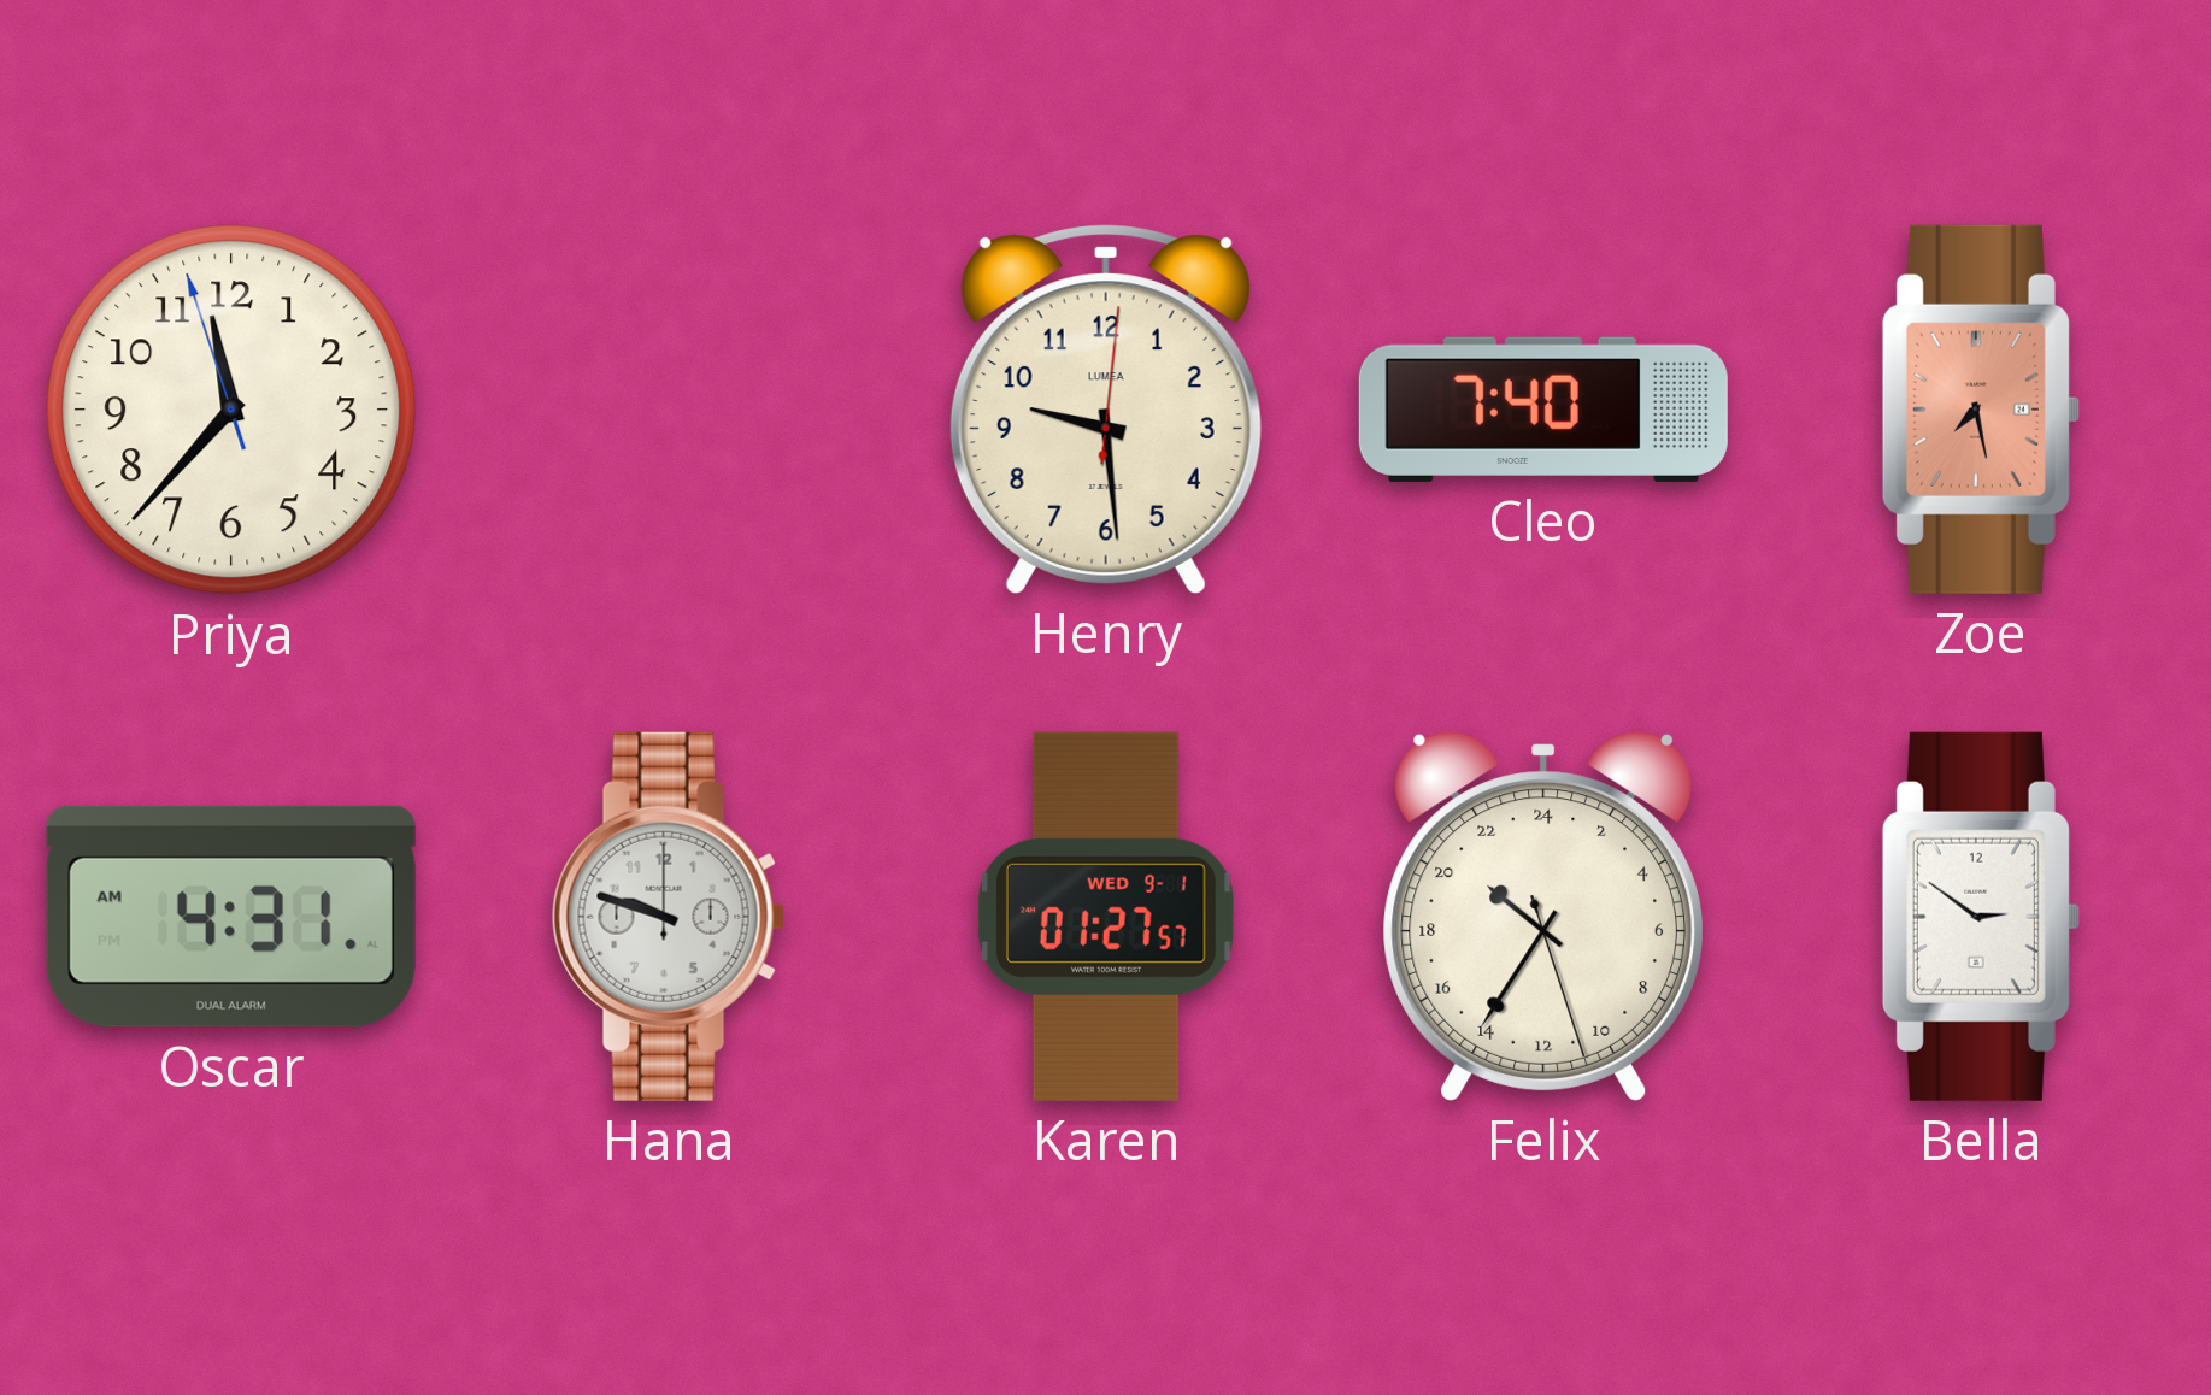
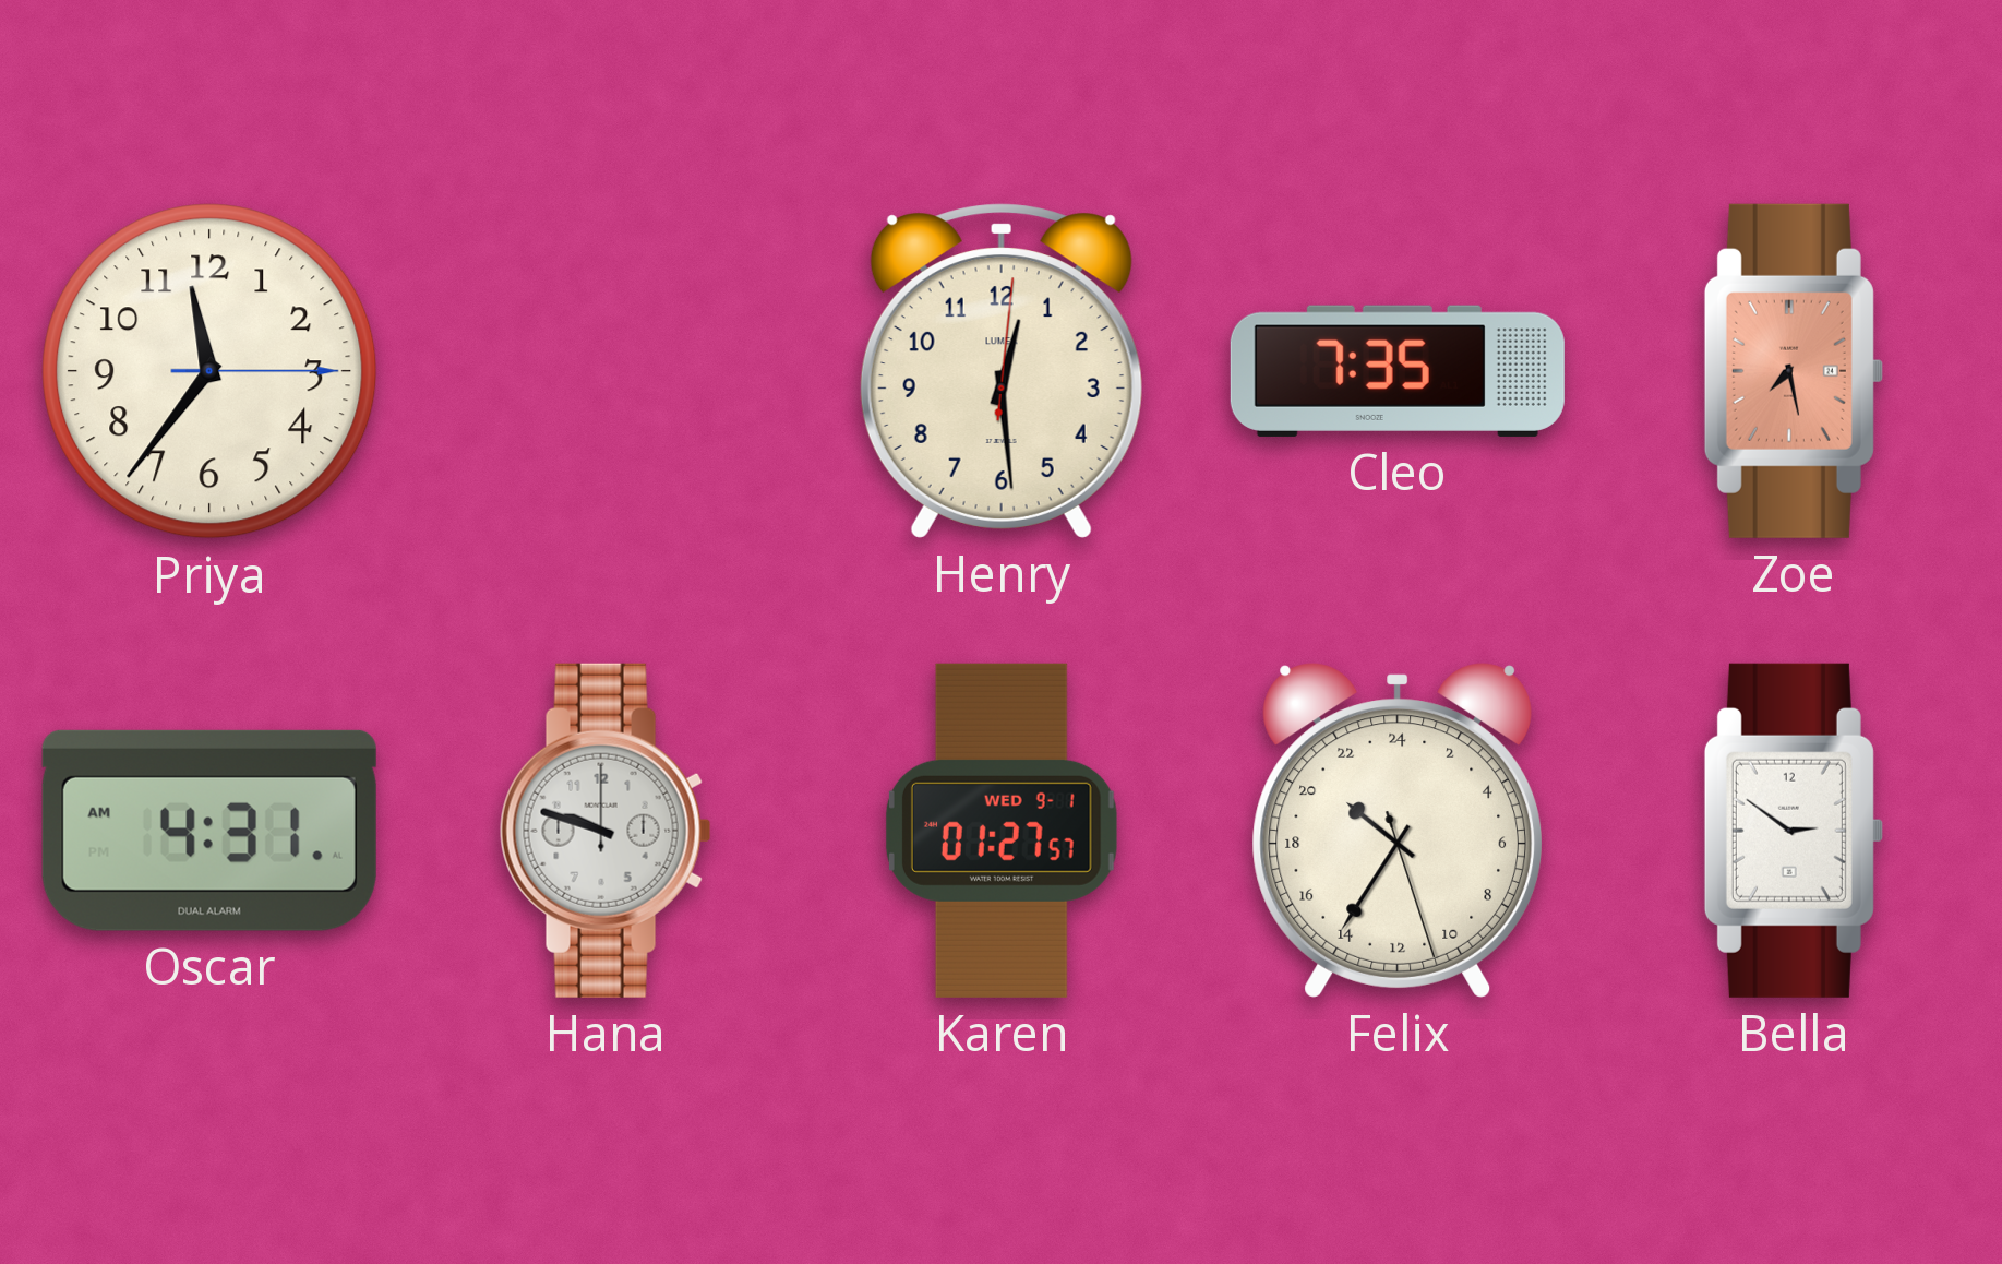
Priya: 11:36:57 -> 11:36:15
Henry: 9:29 -> 12:29
Cleo: 7:40 -> 7:35
